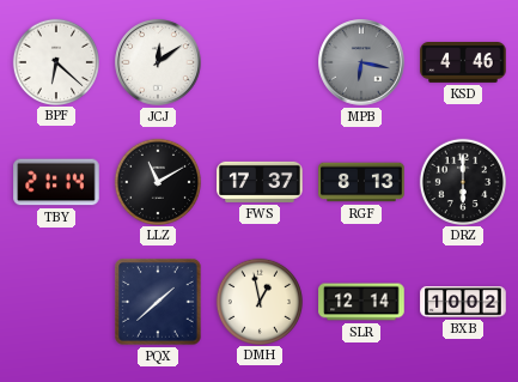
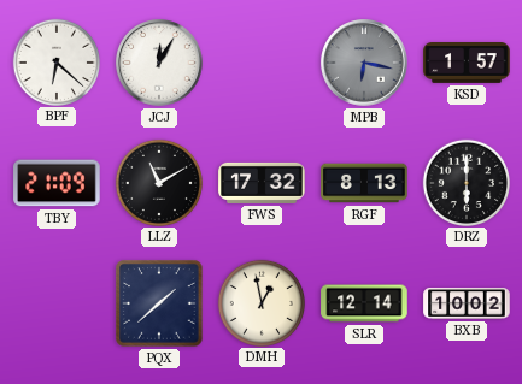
JCJ: 12:09 -> 12:05
KSD: 4:46 -> 1:57
TBY: 21:14 -> 21:09
FWS: 17:37 -> 17:32
